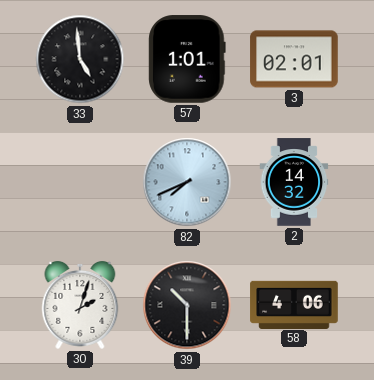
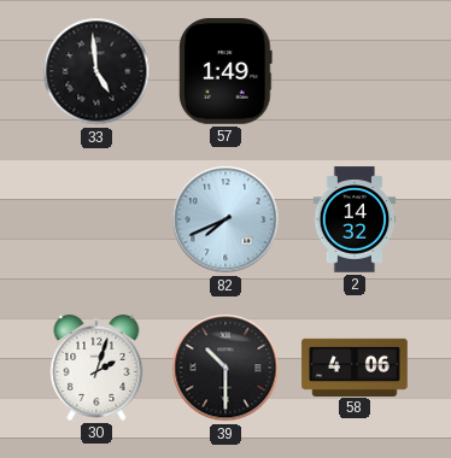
57: 1:01 -> 1:49
3: 02:01 -> none
